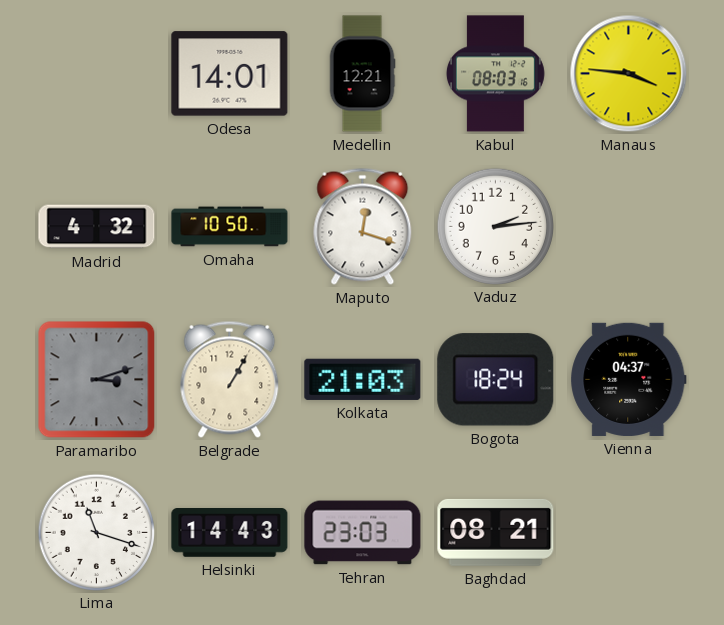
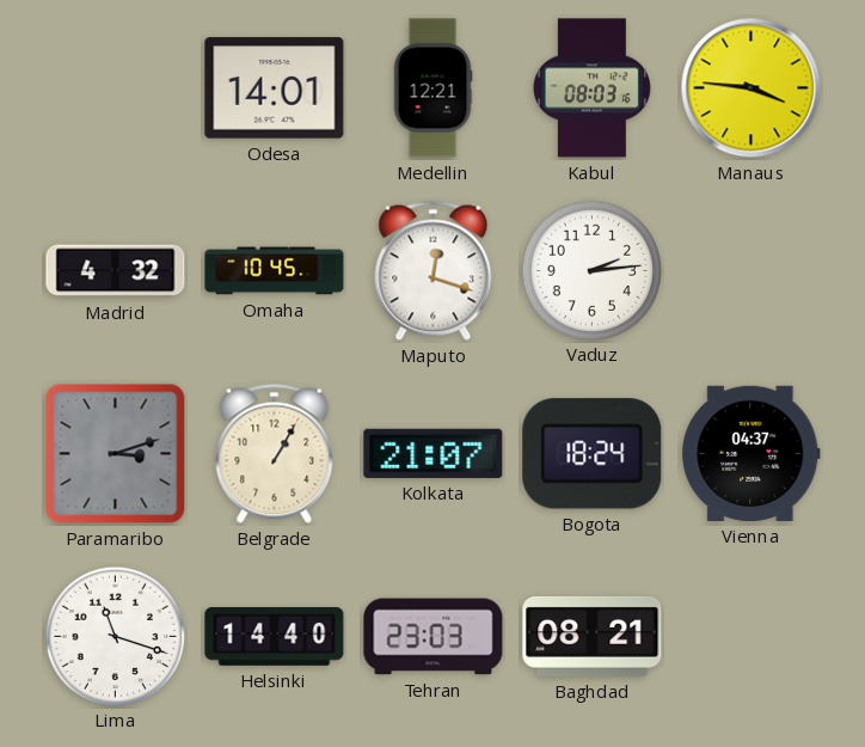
Omaha: 10:50 -> 10:45
Kolkata: 21:03 -> 21:07
Helsinki: 14:43 -> 14:40
